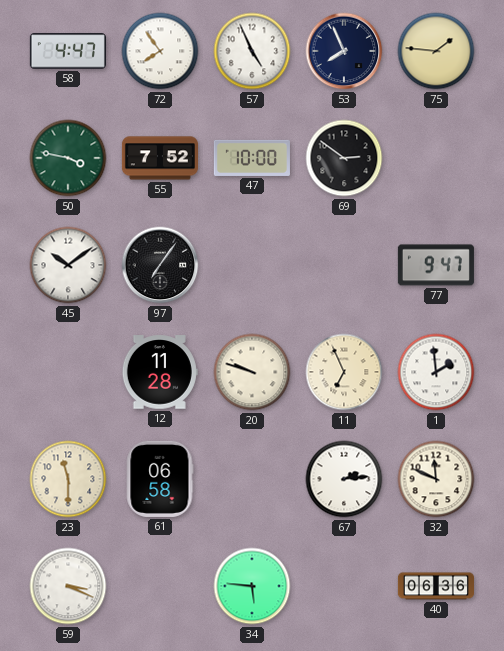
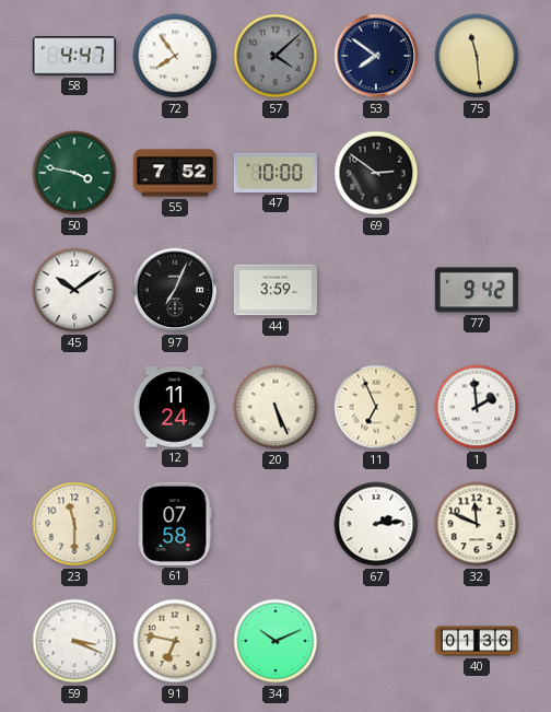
57: 4:56 -> 4:08
57 dial: white -> grey
53: 7:56 -> 7:51
75: 1:46 -> 11:29
97: 7:06 -> 7:04
44: none -> 3:59
77: 9:47 -> 9:42
12: 11:28 -> 11:24
20: 9:48 -> 5:26
61: 06:58 -> 07:58
91: none -> 6:47
34: 5:46 -> 10:11
40: 06:36 -> 01:36
